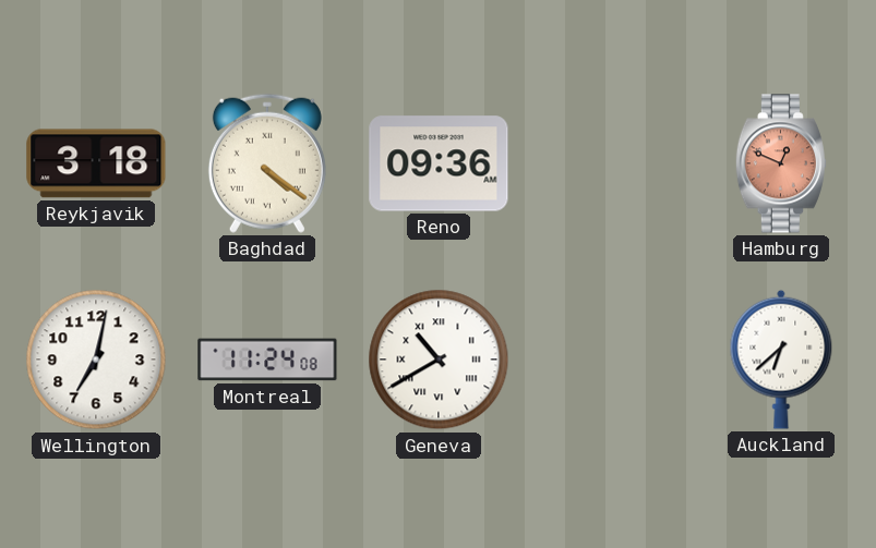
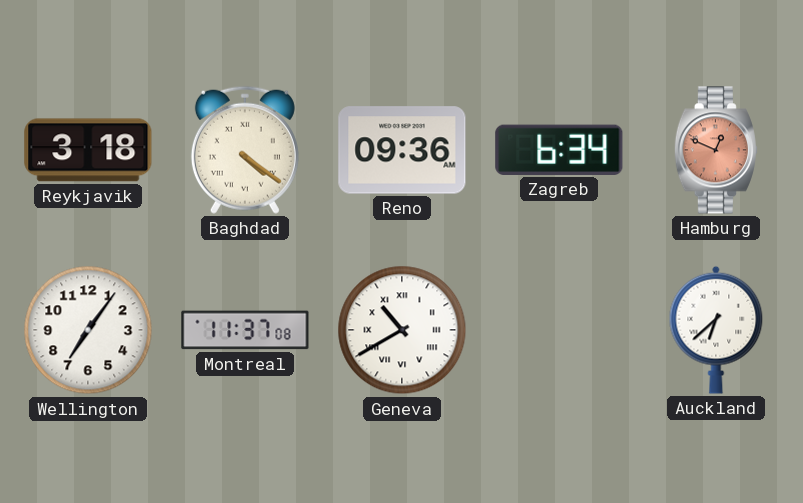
Zagreb: none -> 6:34
Wellington: 7:02 -> 7:06
Montreal: 11:24 -> 11:37
